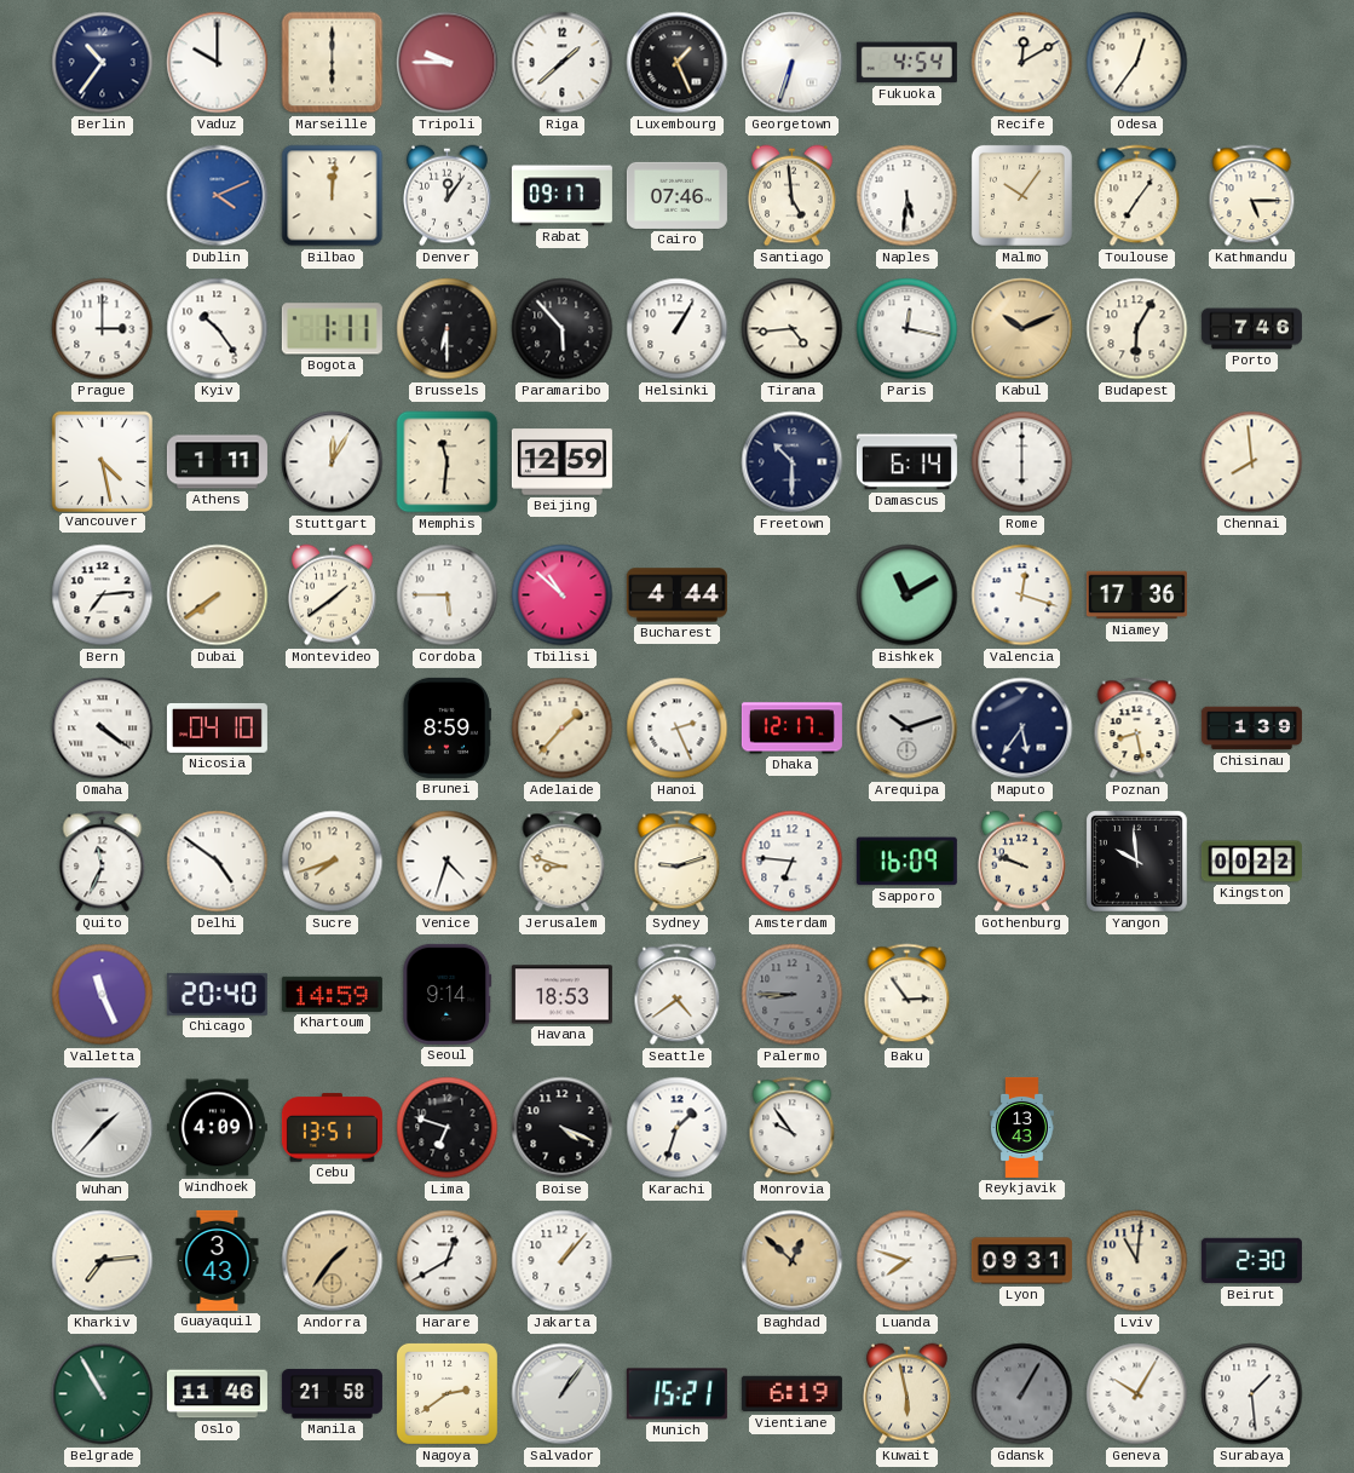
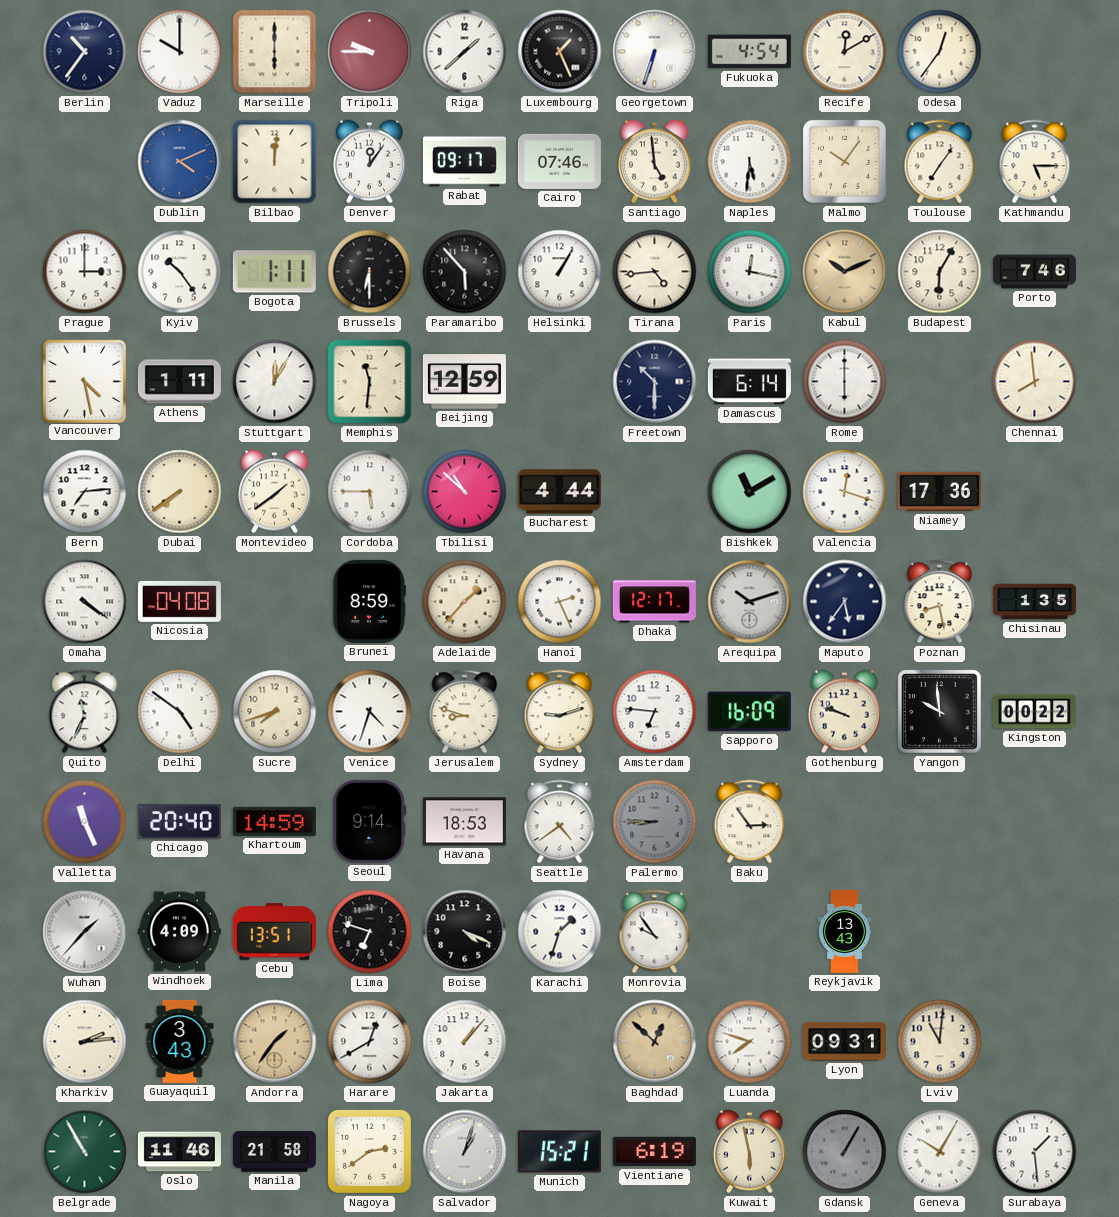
Nicosia: 04:10 -> 04:08
Chisinau: 1:39 -> 1:35
Kharkiv: 7:14 -> 2:14
Beirut: 2:30 -> none
Salvador: 1:06 -> 1:03
